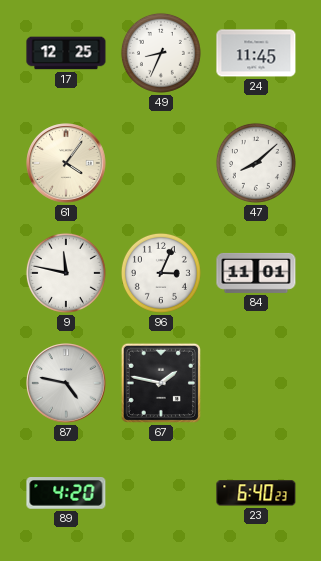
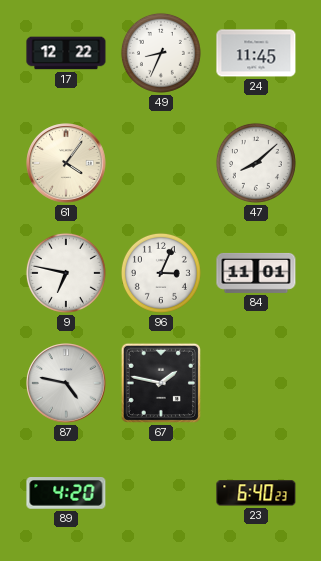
17: 12:25 -> 12:22
9: 11:47 -> 6:47
